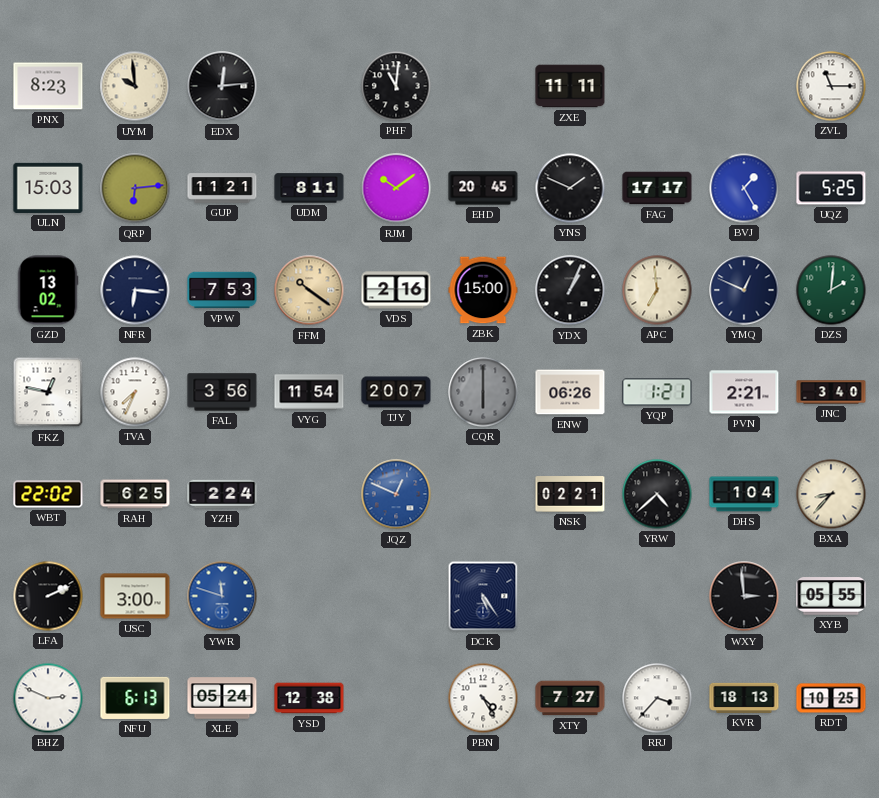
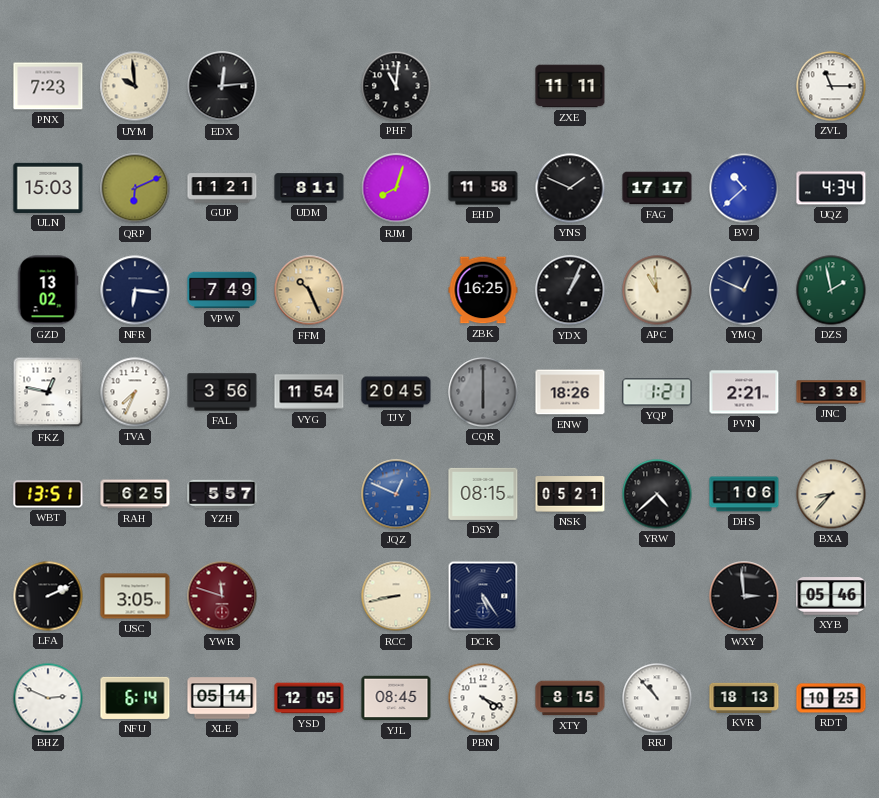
PNX: 8:23 -> 7:23
QRP: 6:14 -> 6:11
RJM: 10:09 -> 8:03
EHD: 20:45 -> 11:58
BVJ: 1:25 -> 10:38
UQZ: 5:25 -> 4:34
VPW: 7:53 -> 7:49
FFM: 10:21 -> 10:26
VDS: 2:16 -> none
ZBK: 15:00 -> 16:25
APC: 6:59 -> 10:59
DZS: 2:01 -> 1:58
TJY: 20:07 -> 20:45
ENW: 06:26 -> 18:26
JNC: 3:40 -> 3:38
WBT: 22:02 -> 13:51
YZH: 2:24 -> 5:57
DSY: none -> 08:15
NSK: 02:21 -> 05:21
DHS: 1:04 -> 1:06
USC: 3:00 -> 3:05
YWR dial: blue -> burgundy
RCC: none -> 8:43
XYB: 05:55 -> 05:46
NFU: 6:13 -> 6:14
XLE: 05:24 -> 05:14
YSD: 12:38 -> 12:05
YJL: none -> 08:45
PBN: 4:25 -> 4:19
XTY: 7:27 -> 8:15
RRJ: 3:37 -> 10:53
